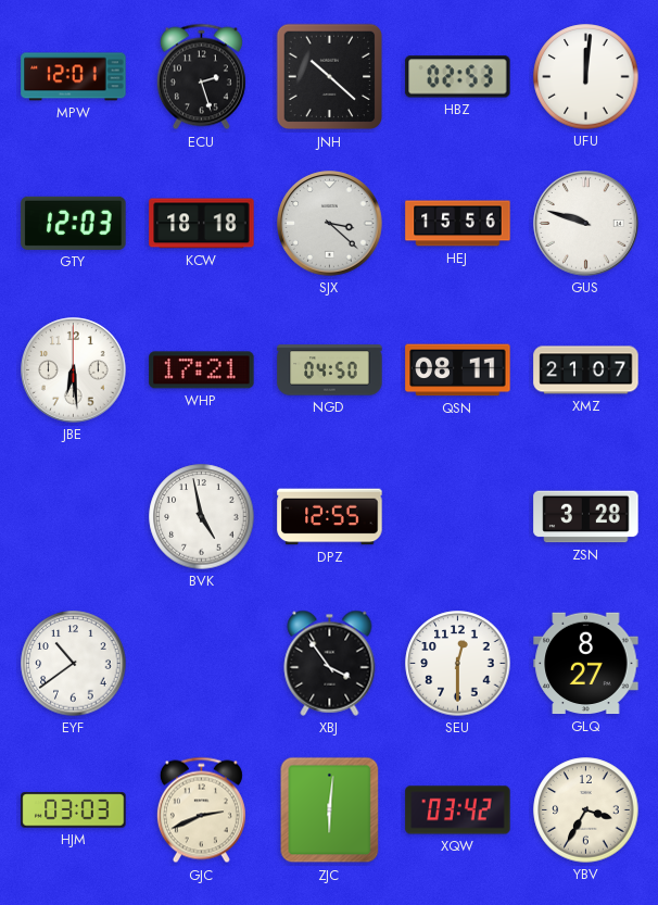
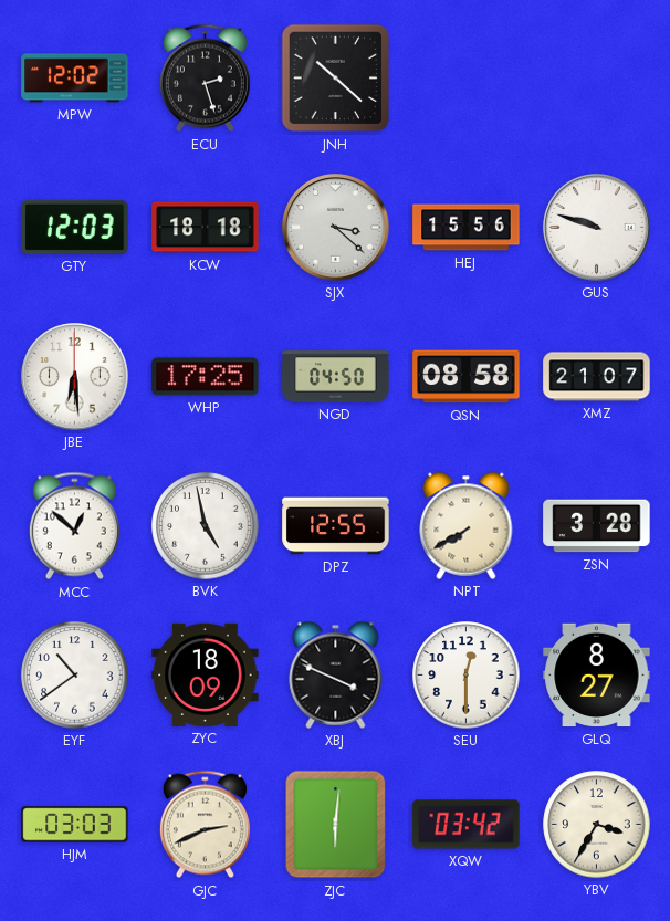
MPW: 12:01 -> 12:02
HBZ: 02:53 -> none
UFU: 12:01 -> none
WHP: 17:21 -> 17:25
QSN: 08:11 -> 08:58
MCC: none -> 12:52
NPT: none -> 7:40
ZYC: none -> 18:09
XBJ: 3:54 -> 3:49
